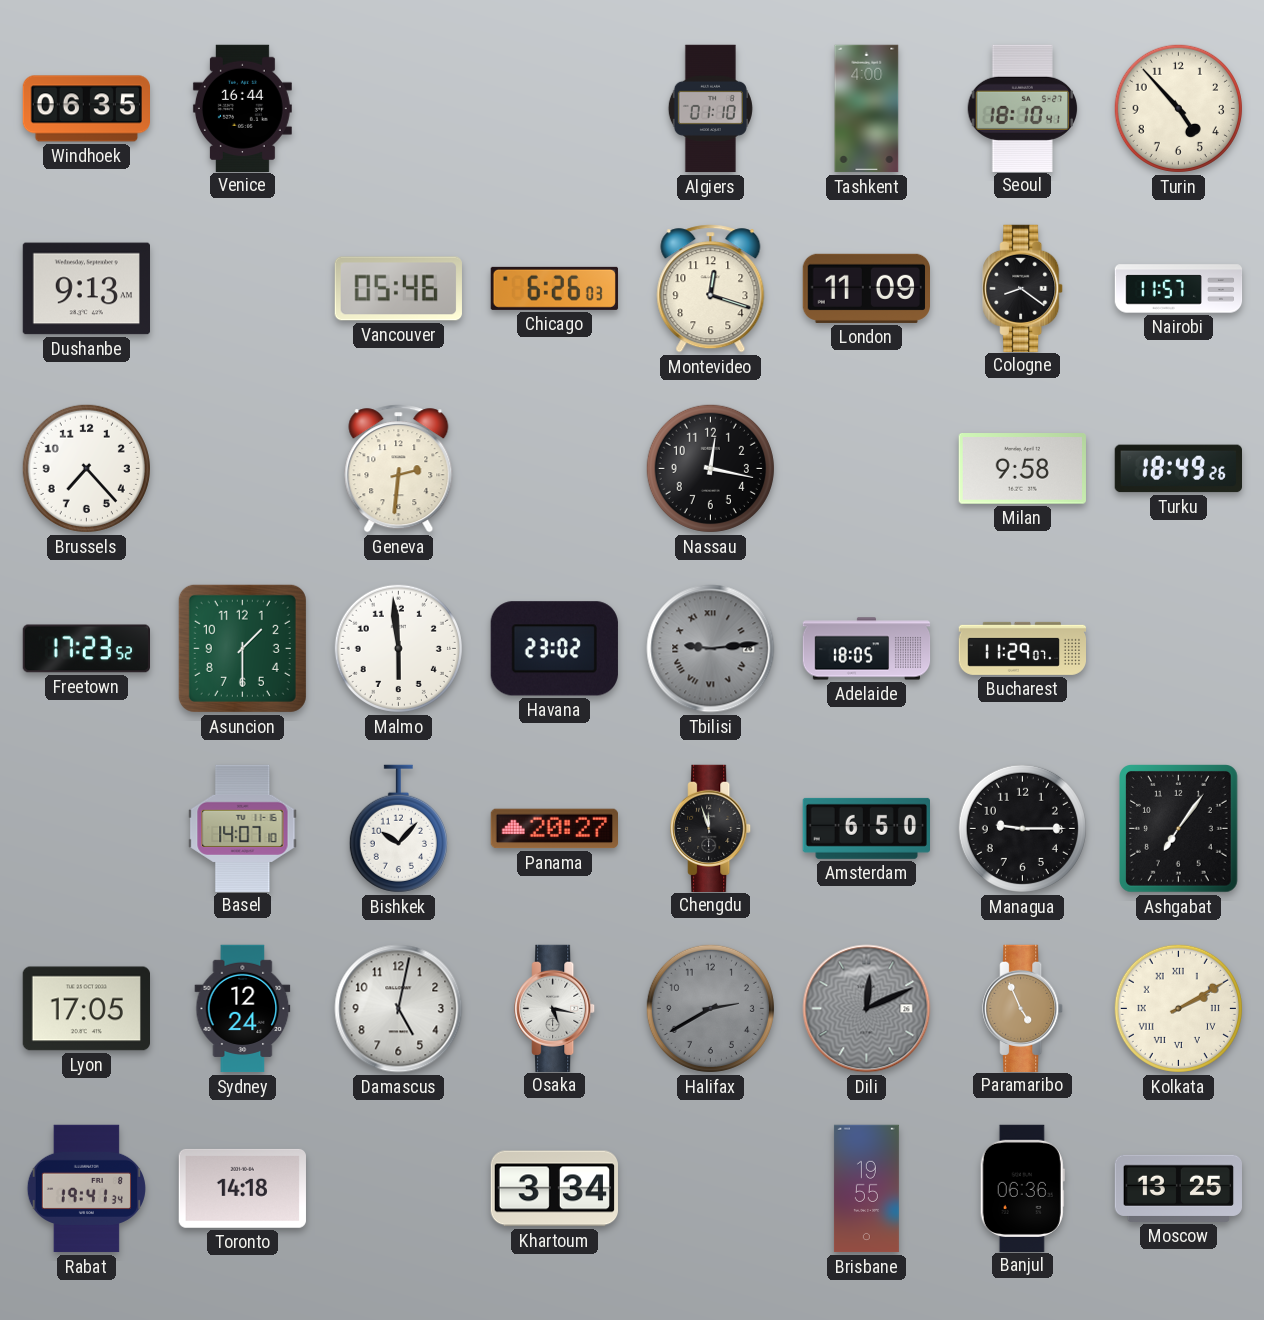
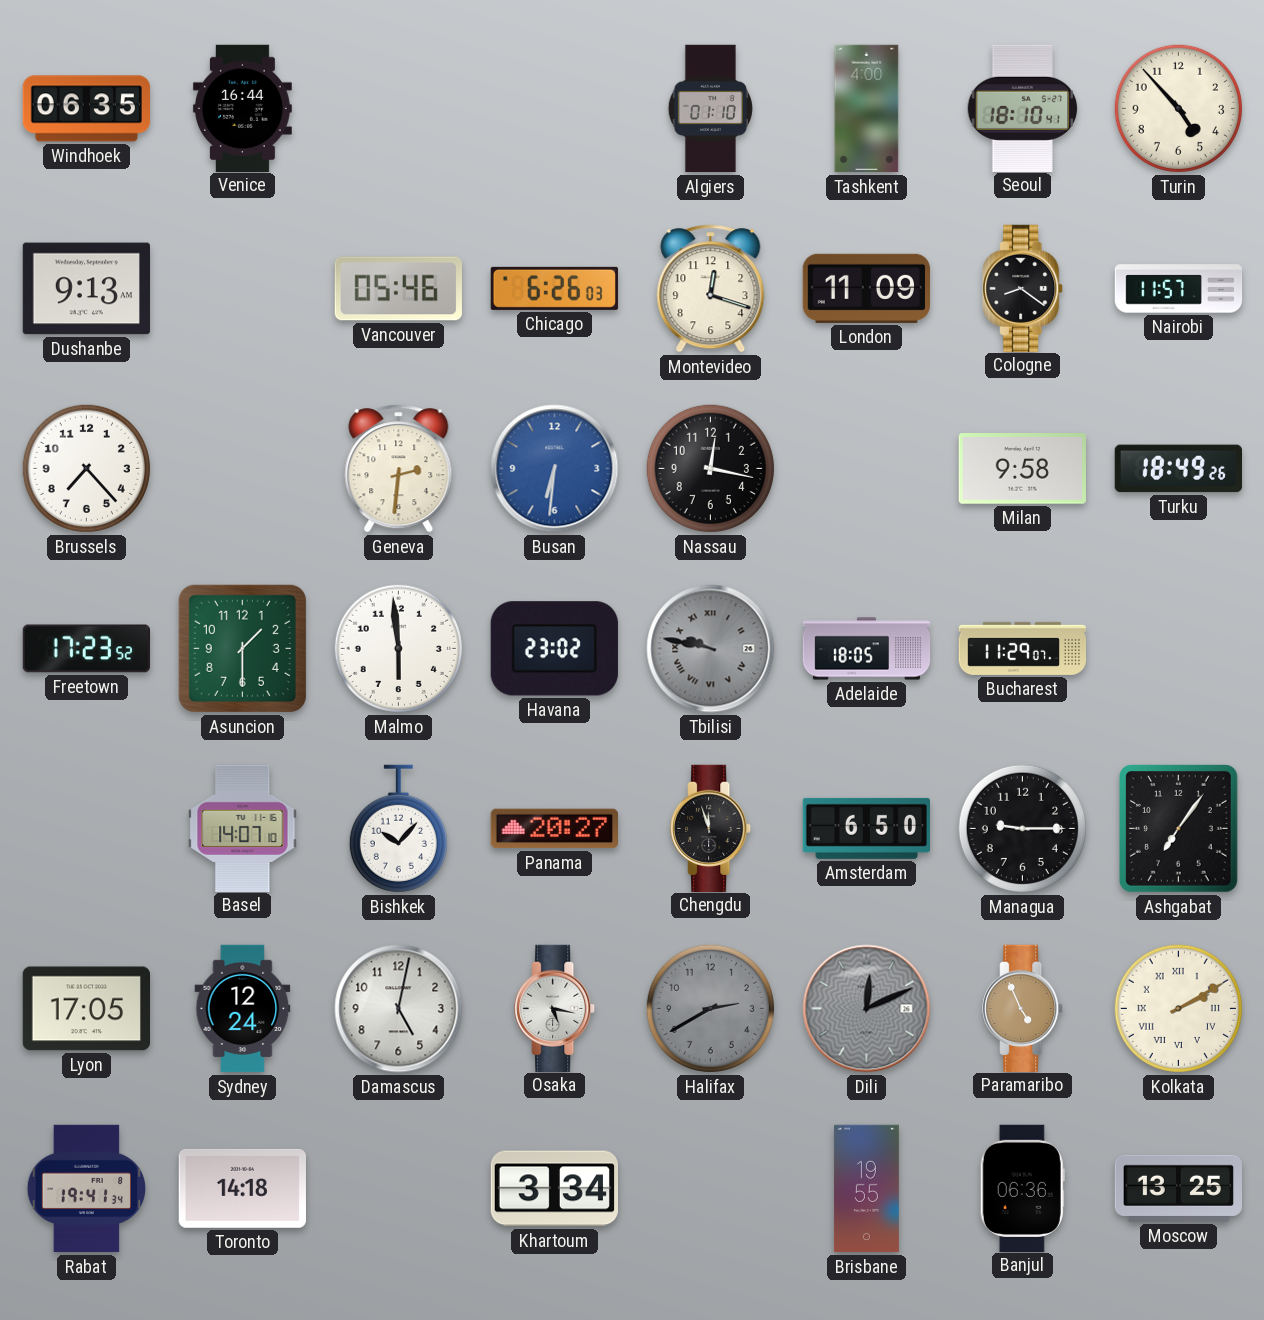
Busan: none -> 6:31
Tbilisi: 9:14 -> 9:47
